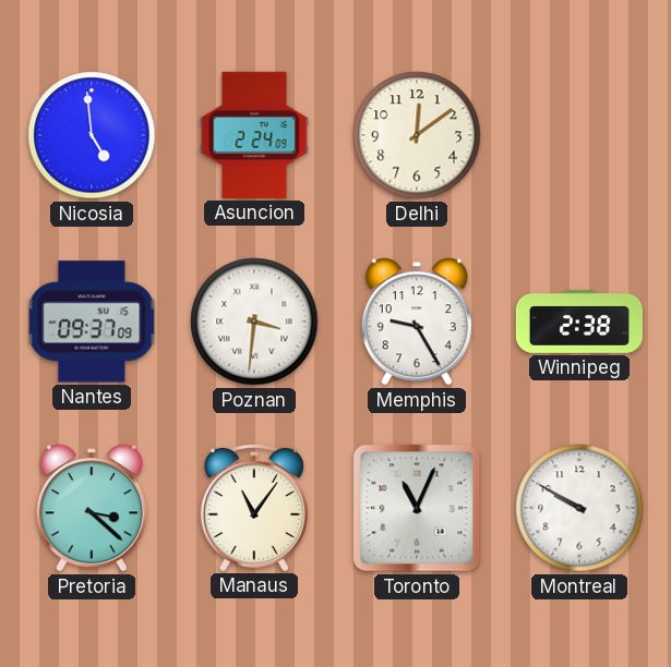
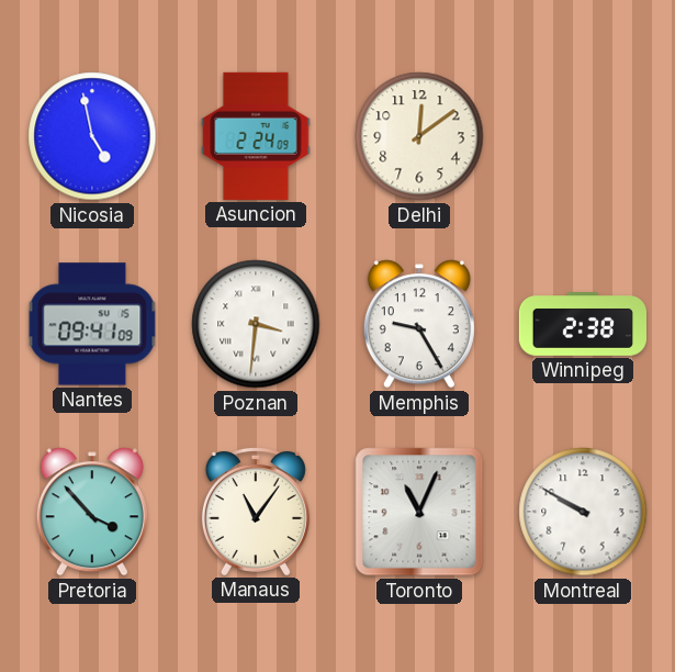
Nicosia: 4:59 -> 4:58
Nantes: 09:37 -> 09:41
Pretoria: 3:22 -> 3:53
